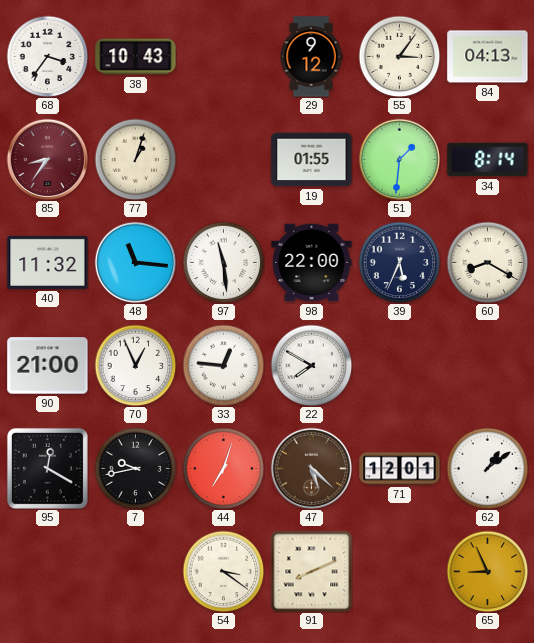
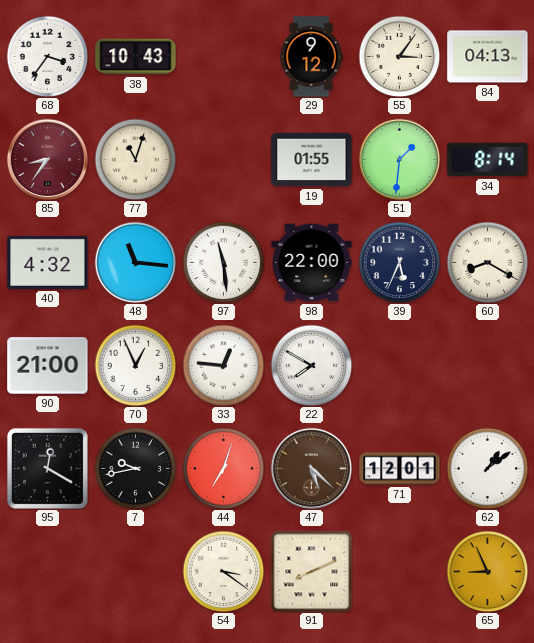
77: 1:03 -> 11:03
40: 11:32 -> 4:32
